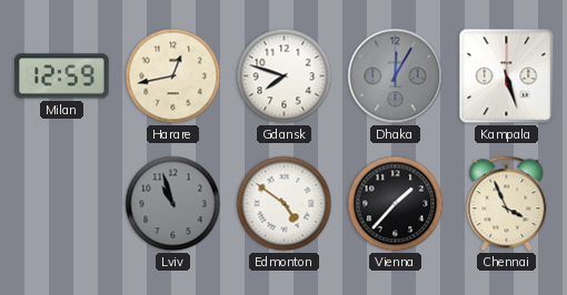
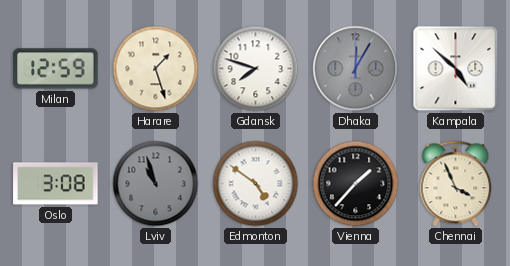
Harare: 12:43 -> 1:27
Kampala: 5:27 -> 4:52
Oslo: none -> 3:08
